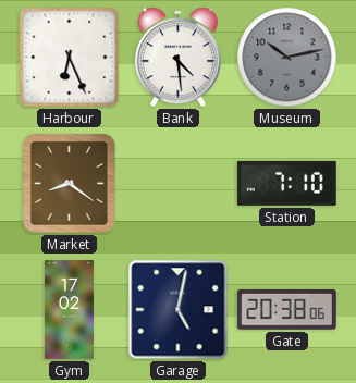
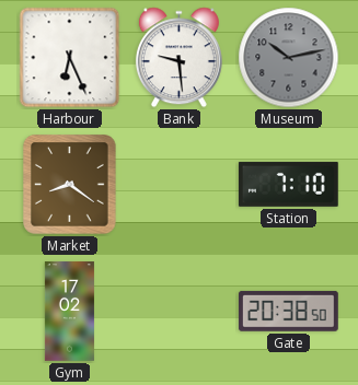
Bank: 4:29 -> 9:29
Garage: 5:02 -> none
Gate: 20:38:06 -> 20:38:50
